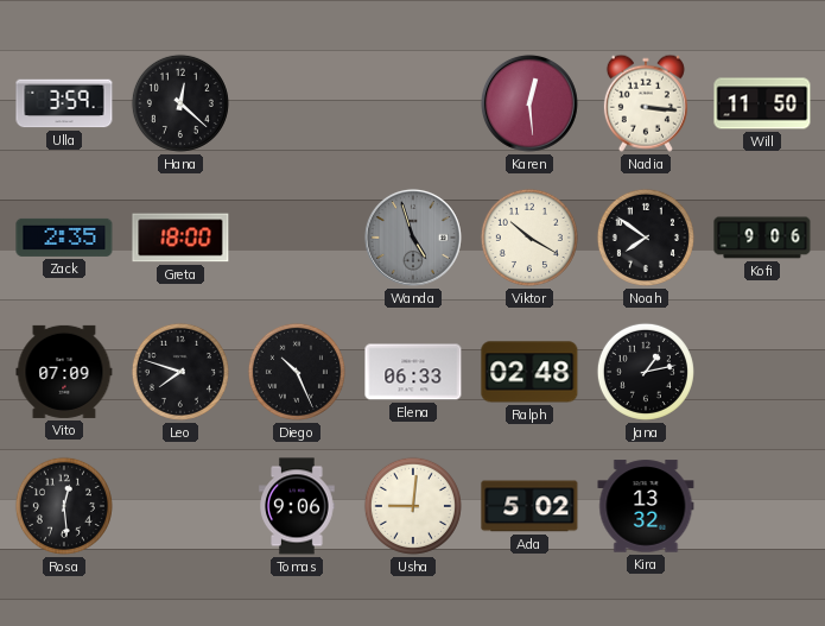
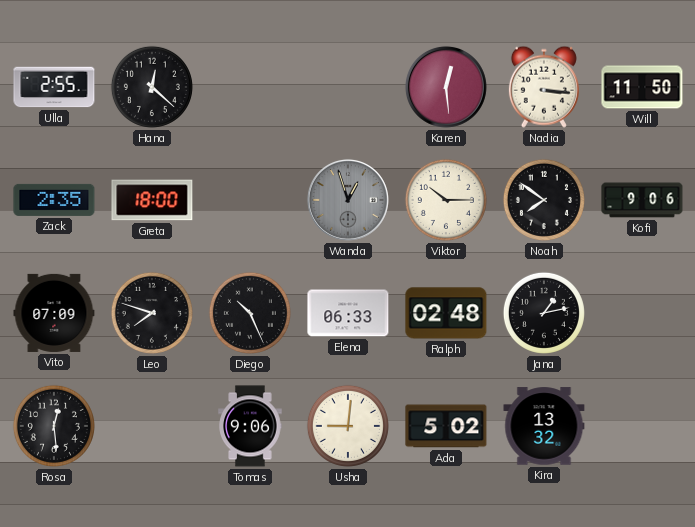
Ulla: 3:59 -> 2:55
Wanda: 4:57 -> 12:57
Viktor: 10:20 -> 10:15
